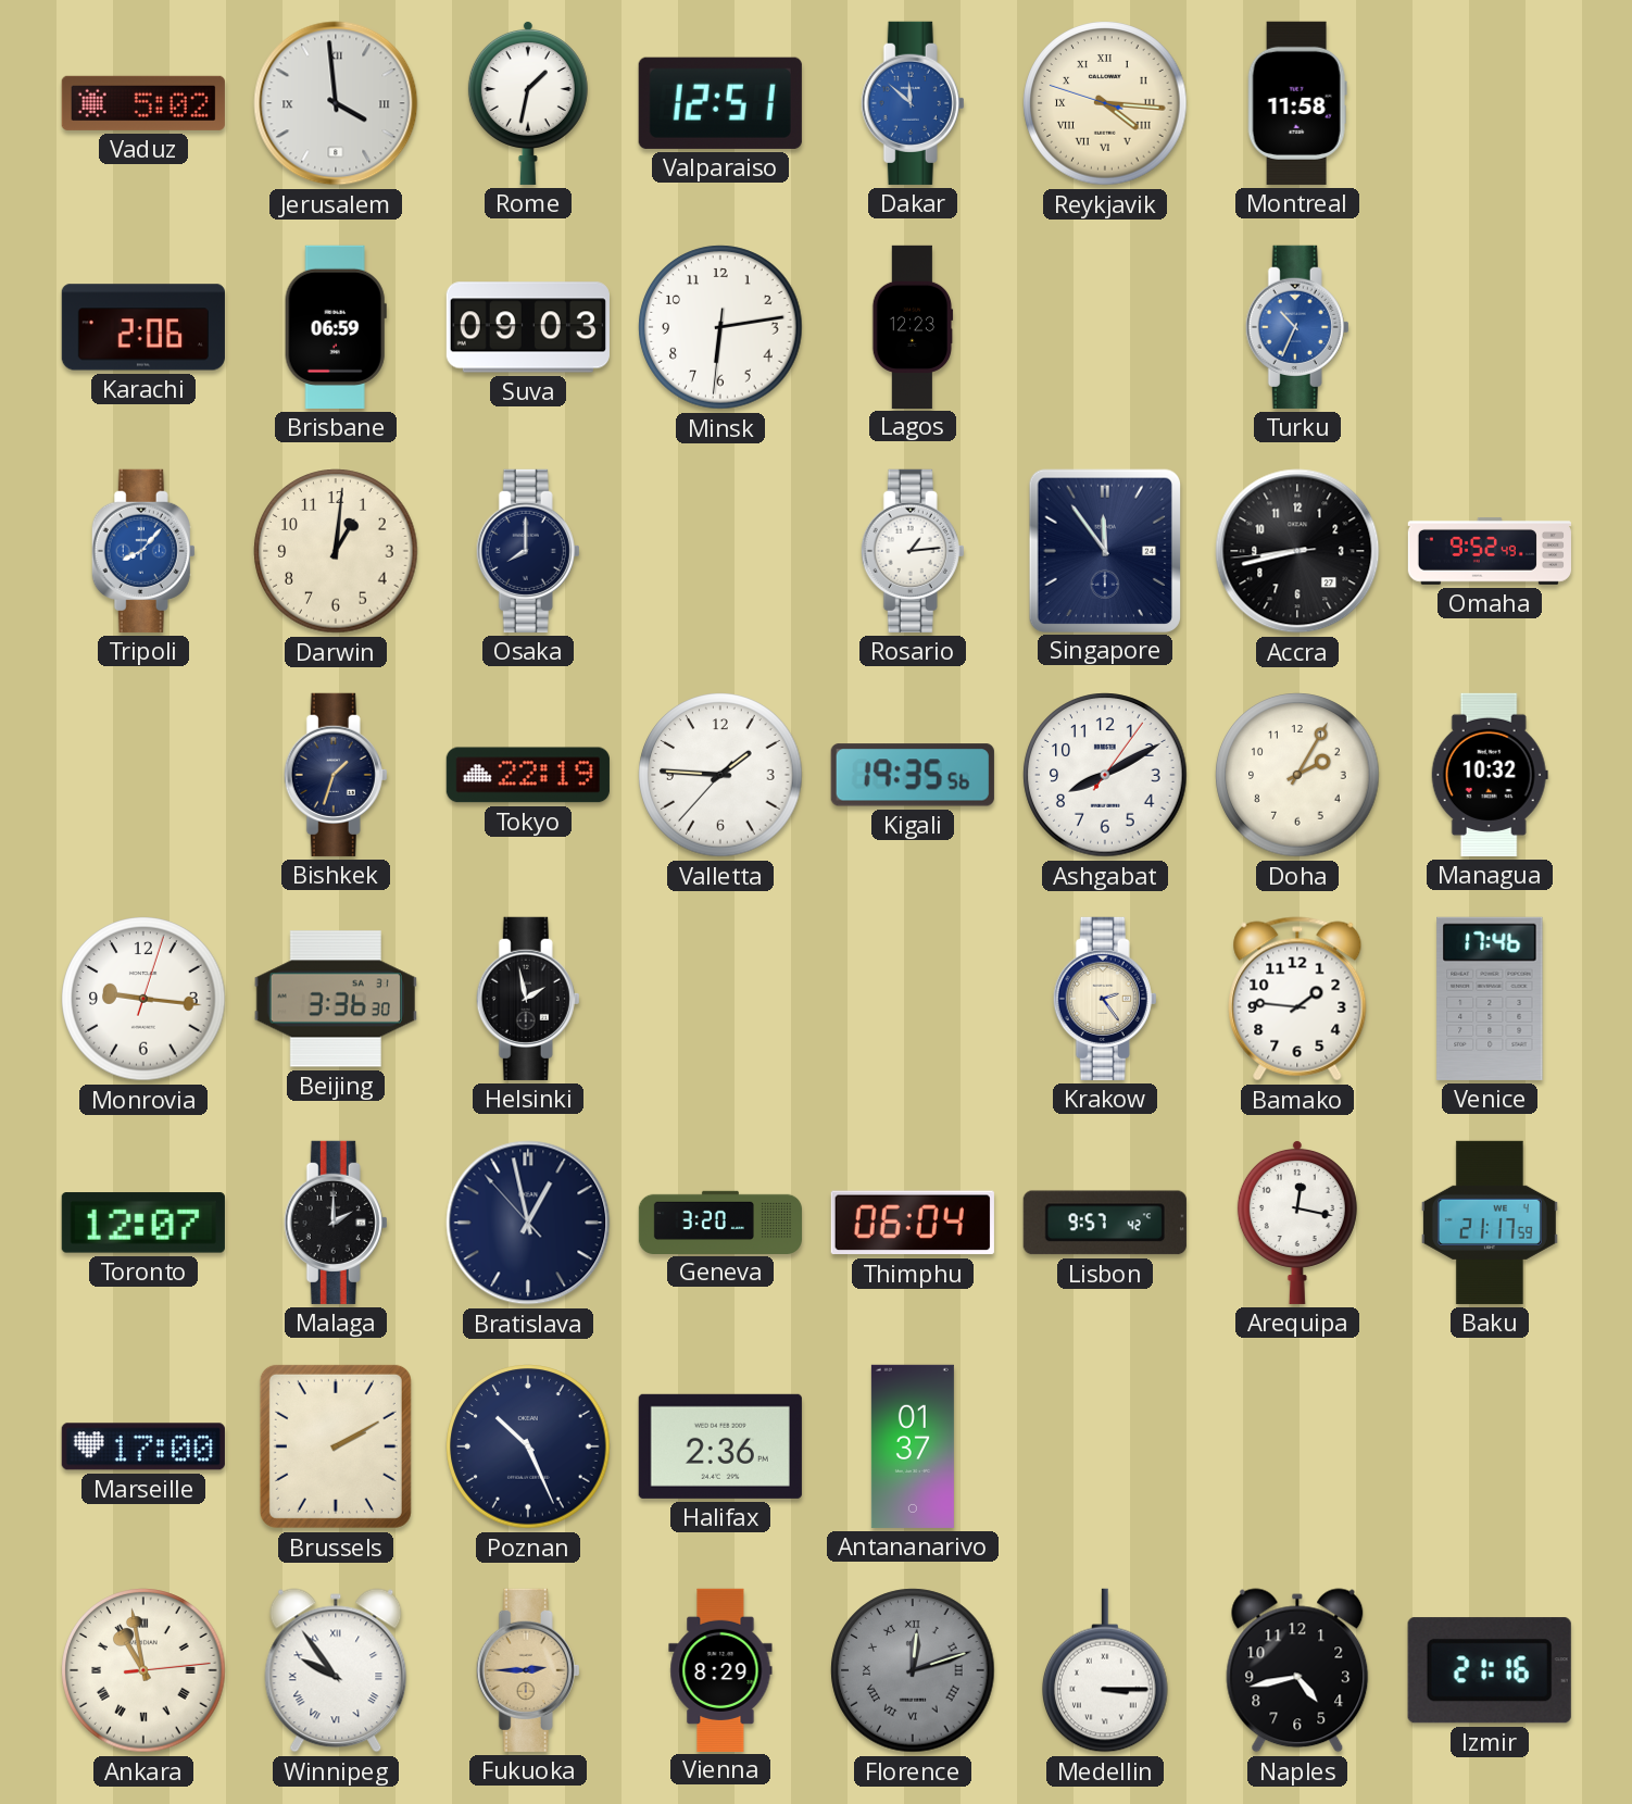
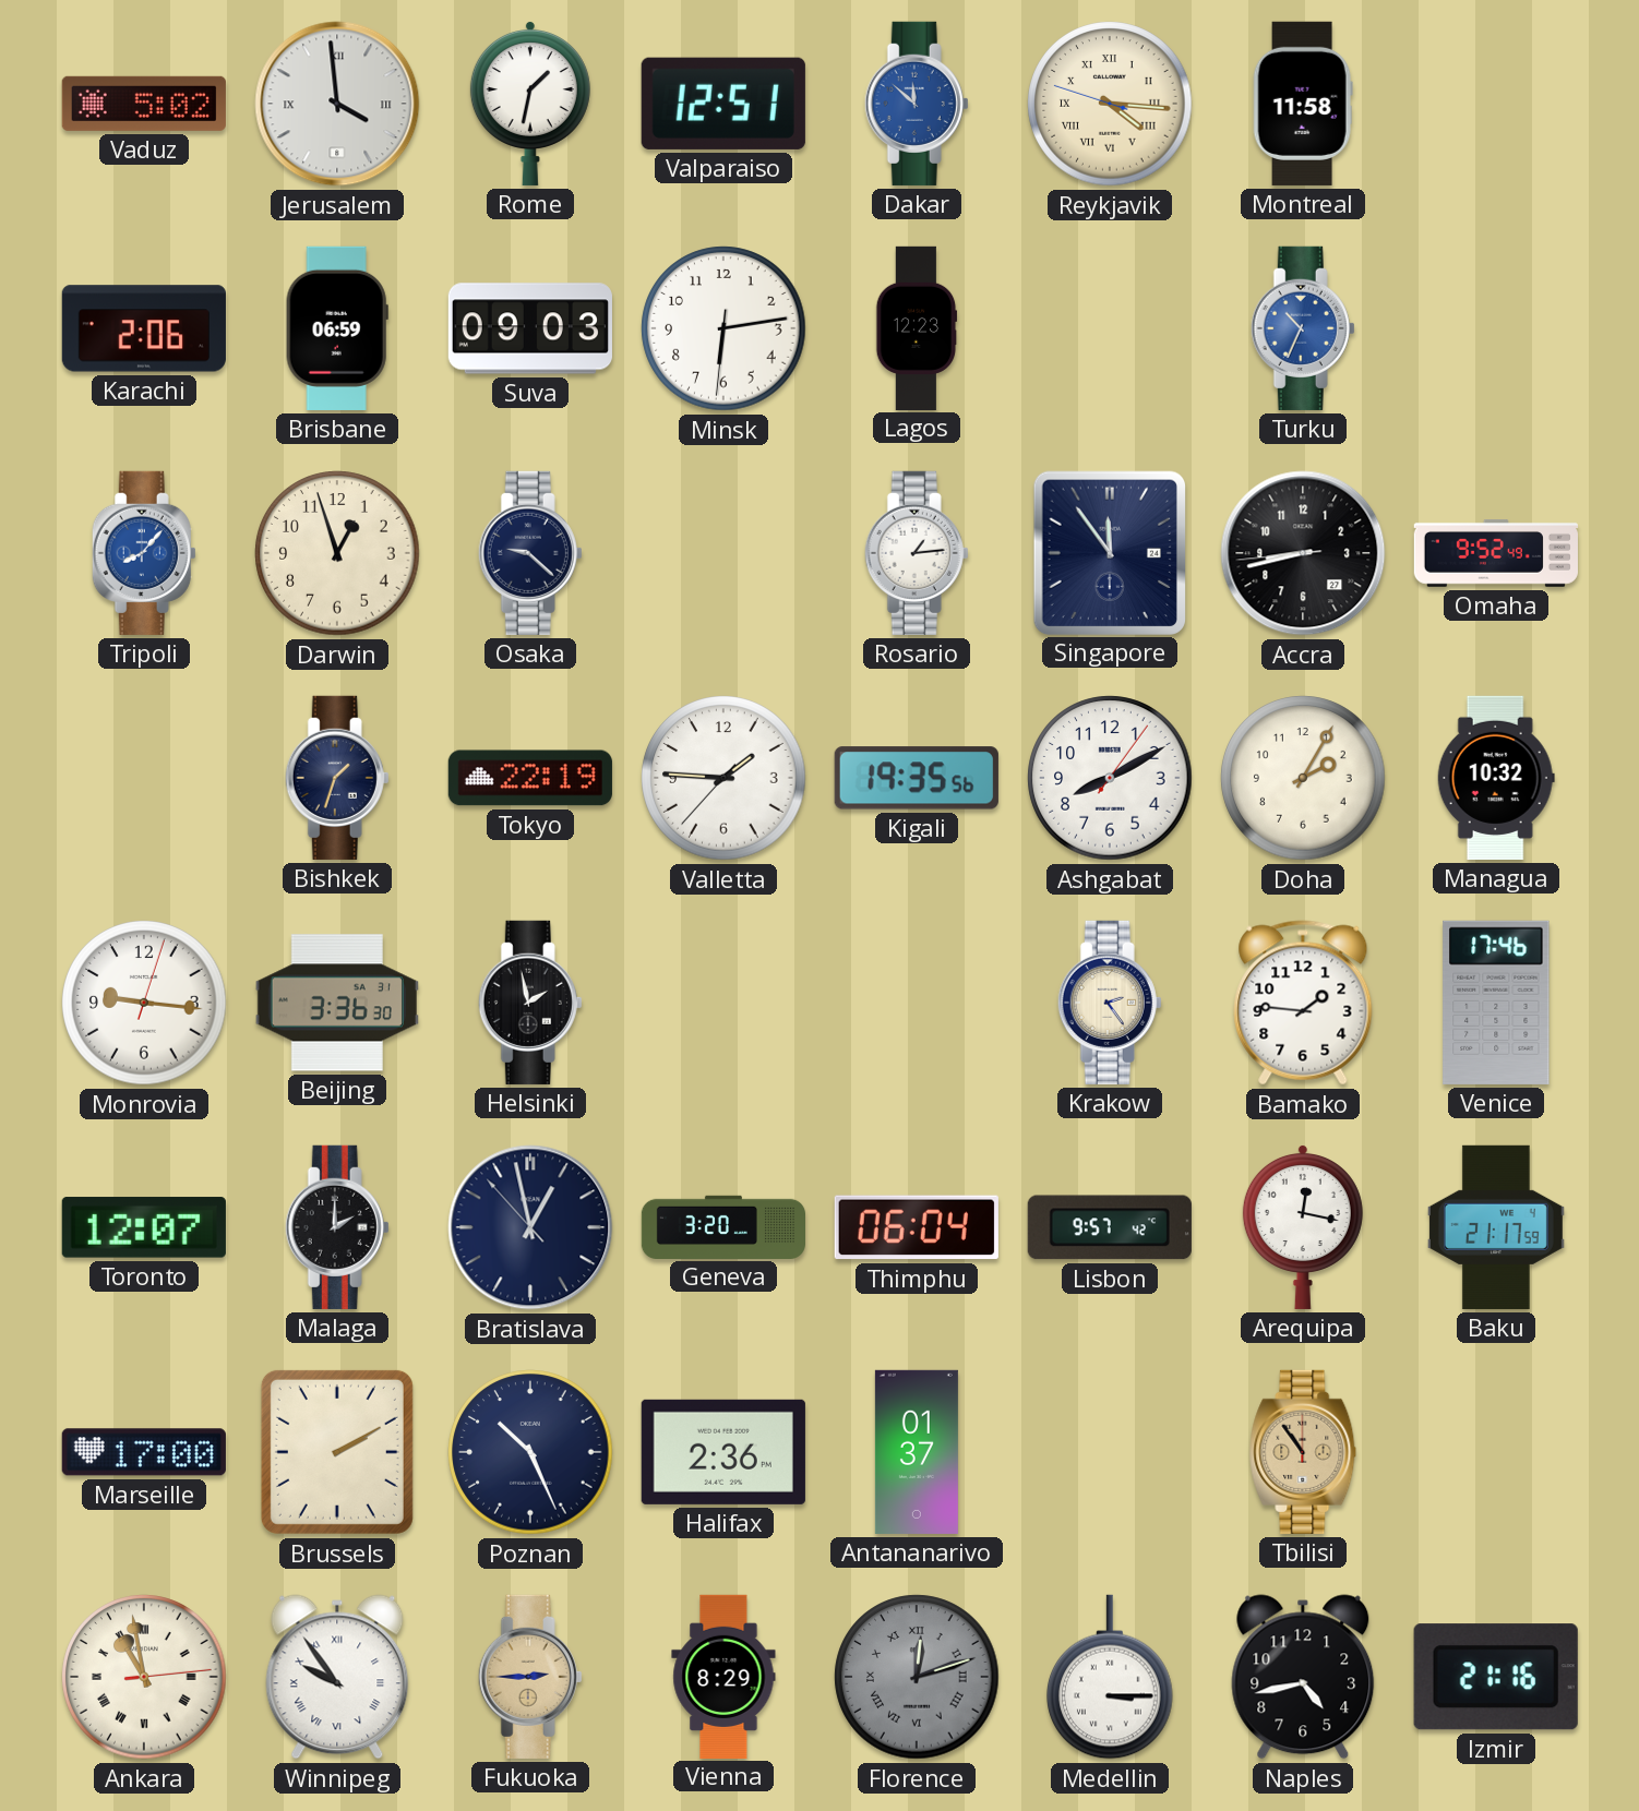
Darwin: 1:01 -> 12:57
Osaka: 8:00 -> 9:22
Tbilisi: none -> 10:54
